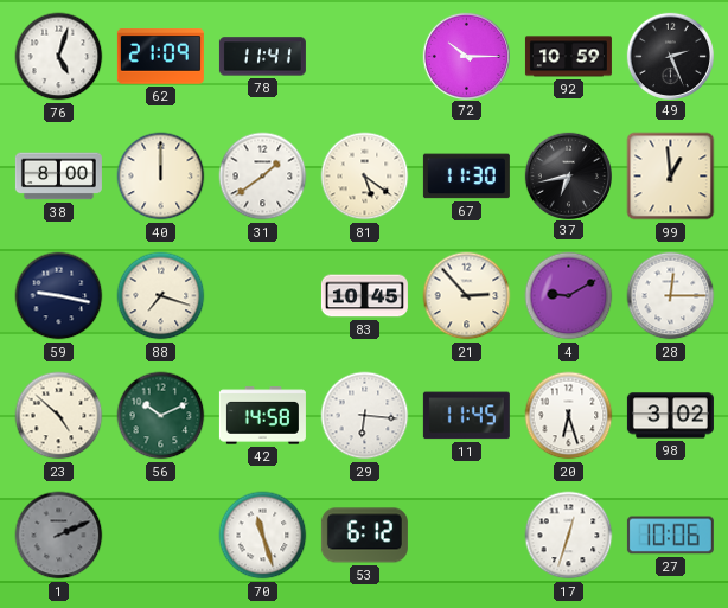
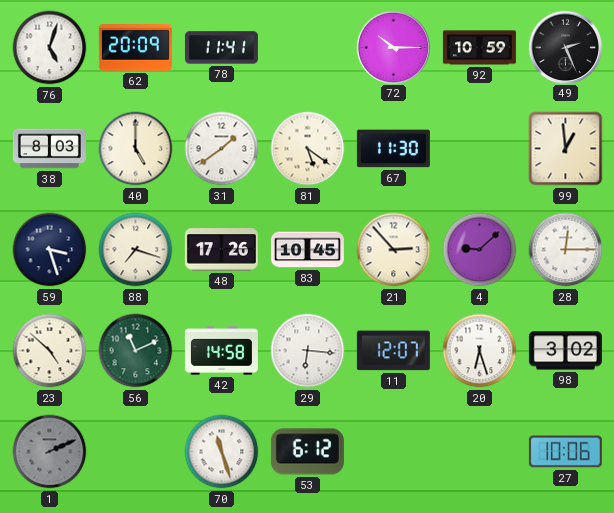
62: 21:09 -> 20:09
38: 8:00 -> 8:03
40: 12:00 -> 5:00
37: 6:43 -> none
59: 9:17 -> 3:27
48: none -> 17:26
4: 9:10 -> 9:08
56: 10:11 -> 11:11
11: 11:45 -> 12:07
17: 12:33 -> none
